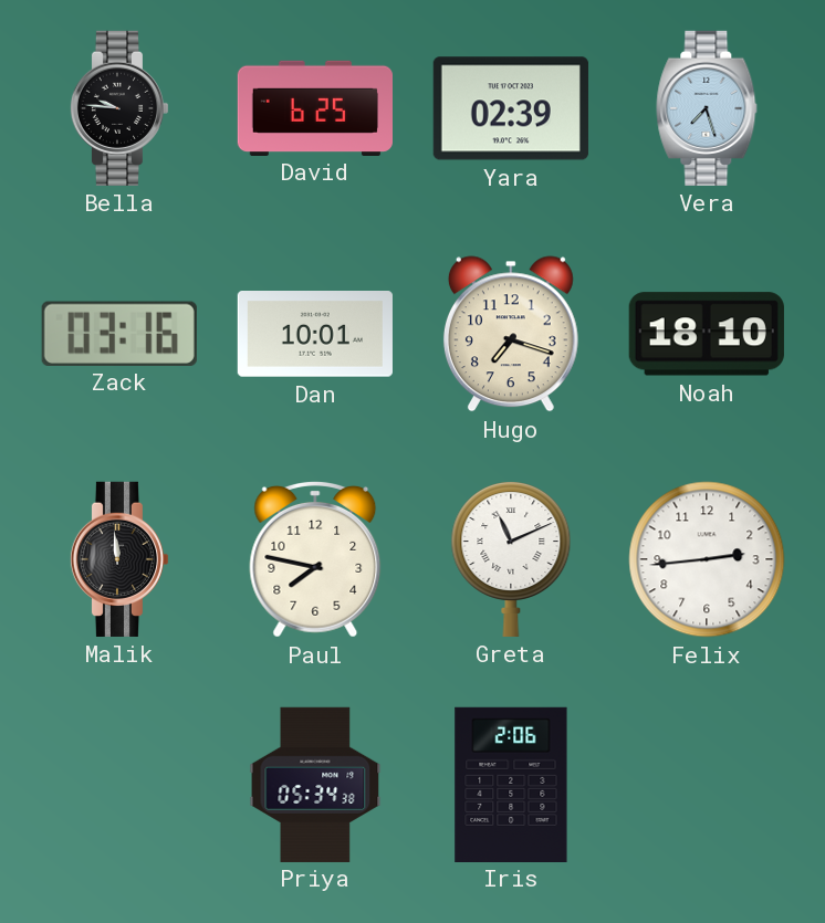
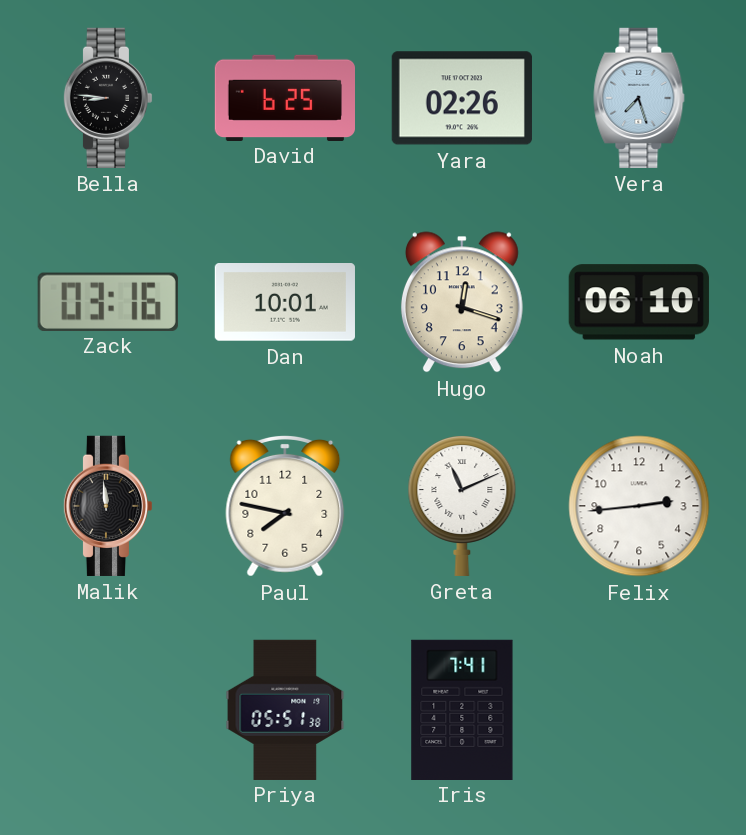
Bella: 9:46 -> 8:46
Yara: 02:39 -> 02:26
Hugo: 7:18 -> 12:18
Noah: 18:10 -> 06:10
Priya: 05:34 -> 05:51
Iris: 2:06 -> 7:41
